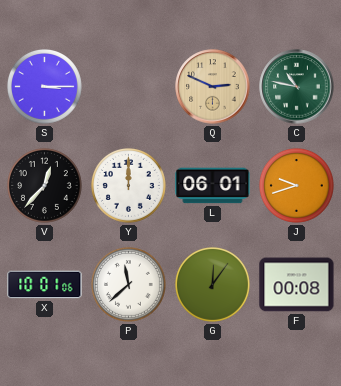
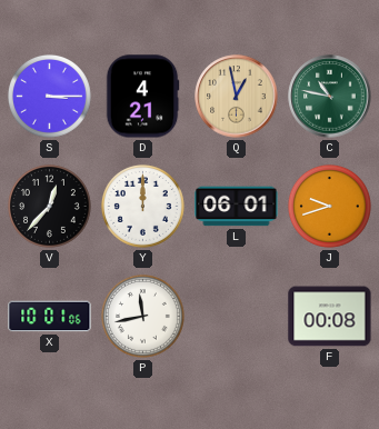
D: none -> 4:21
Q: 2:49 -> 12:58
P: 11:38 -> 11:43
G: 12:06 -> none
